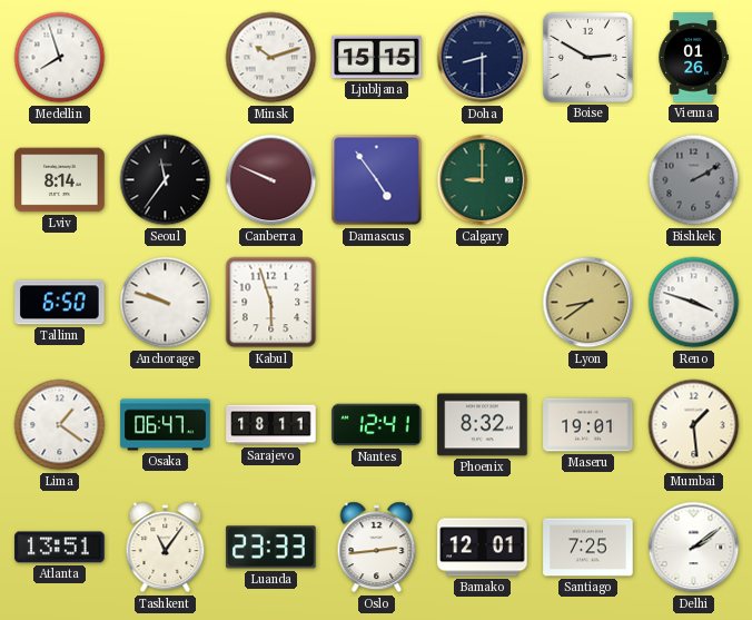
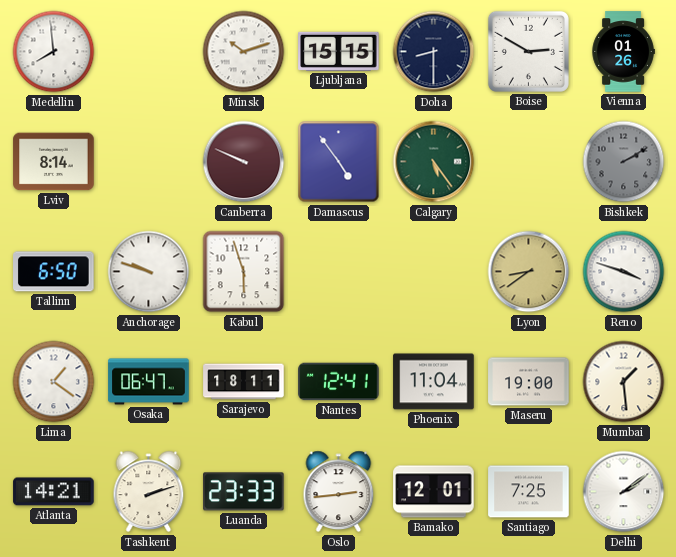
Medellin: 7:57 -> 7:59
Seoul: 11:36 -> none
Calgary: 9:00 -> 5:24
Phoenix: 8:32 -> 11:04
Maseru: 19:01 -> 19:00
Atlanta: 13:51 -> 14:21
Tashkent: 11:06 -> 2:12
